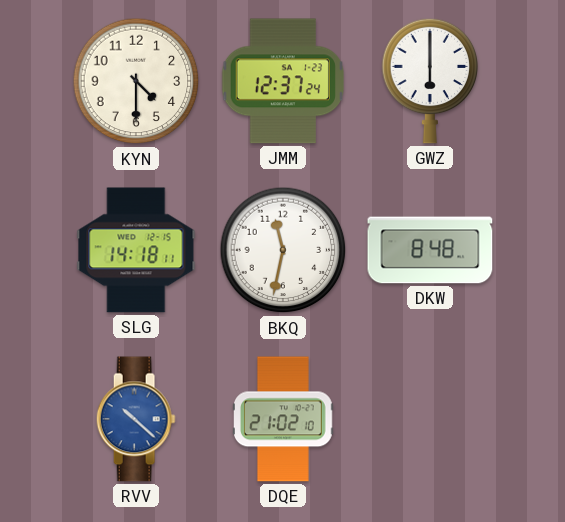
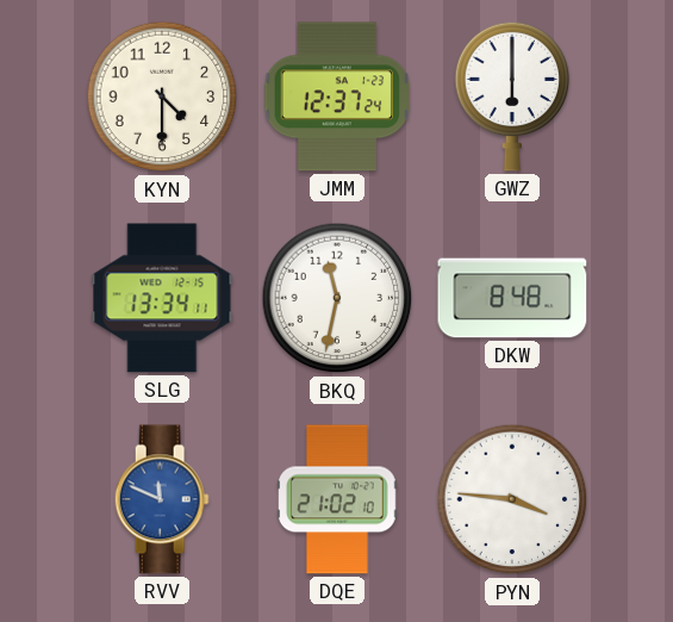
SLG: 14:18 -> 13:34
RVV: 10:22 -> 11:49
PYN: none -> 3:46
